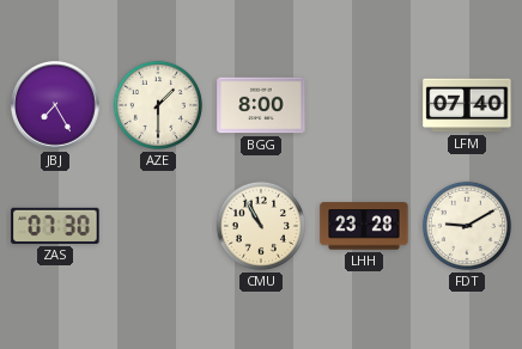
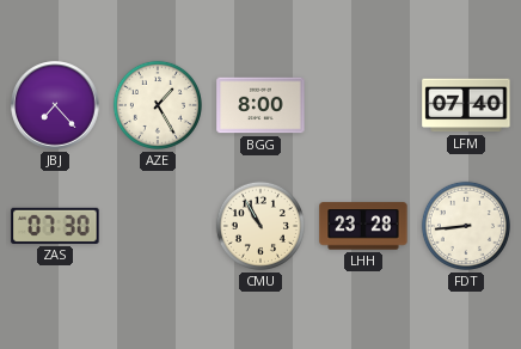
JBJ: 7:25 -> 7:23
AZE: 1:30 -> 1:25
FDT: 9:10 -> 8:44
